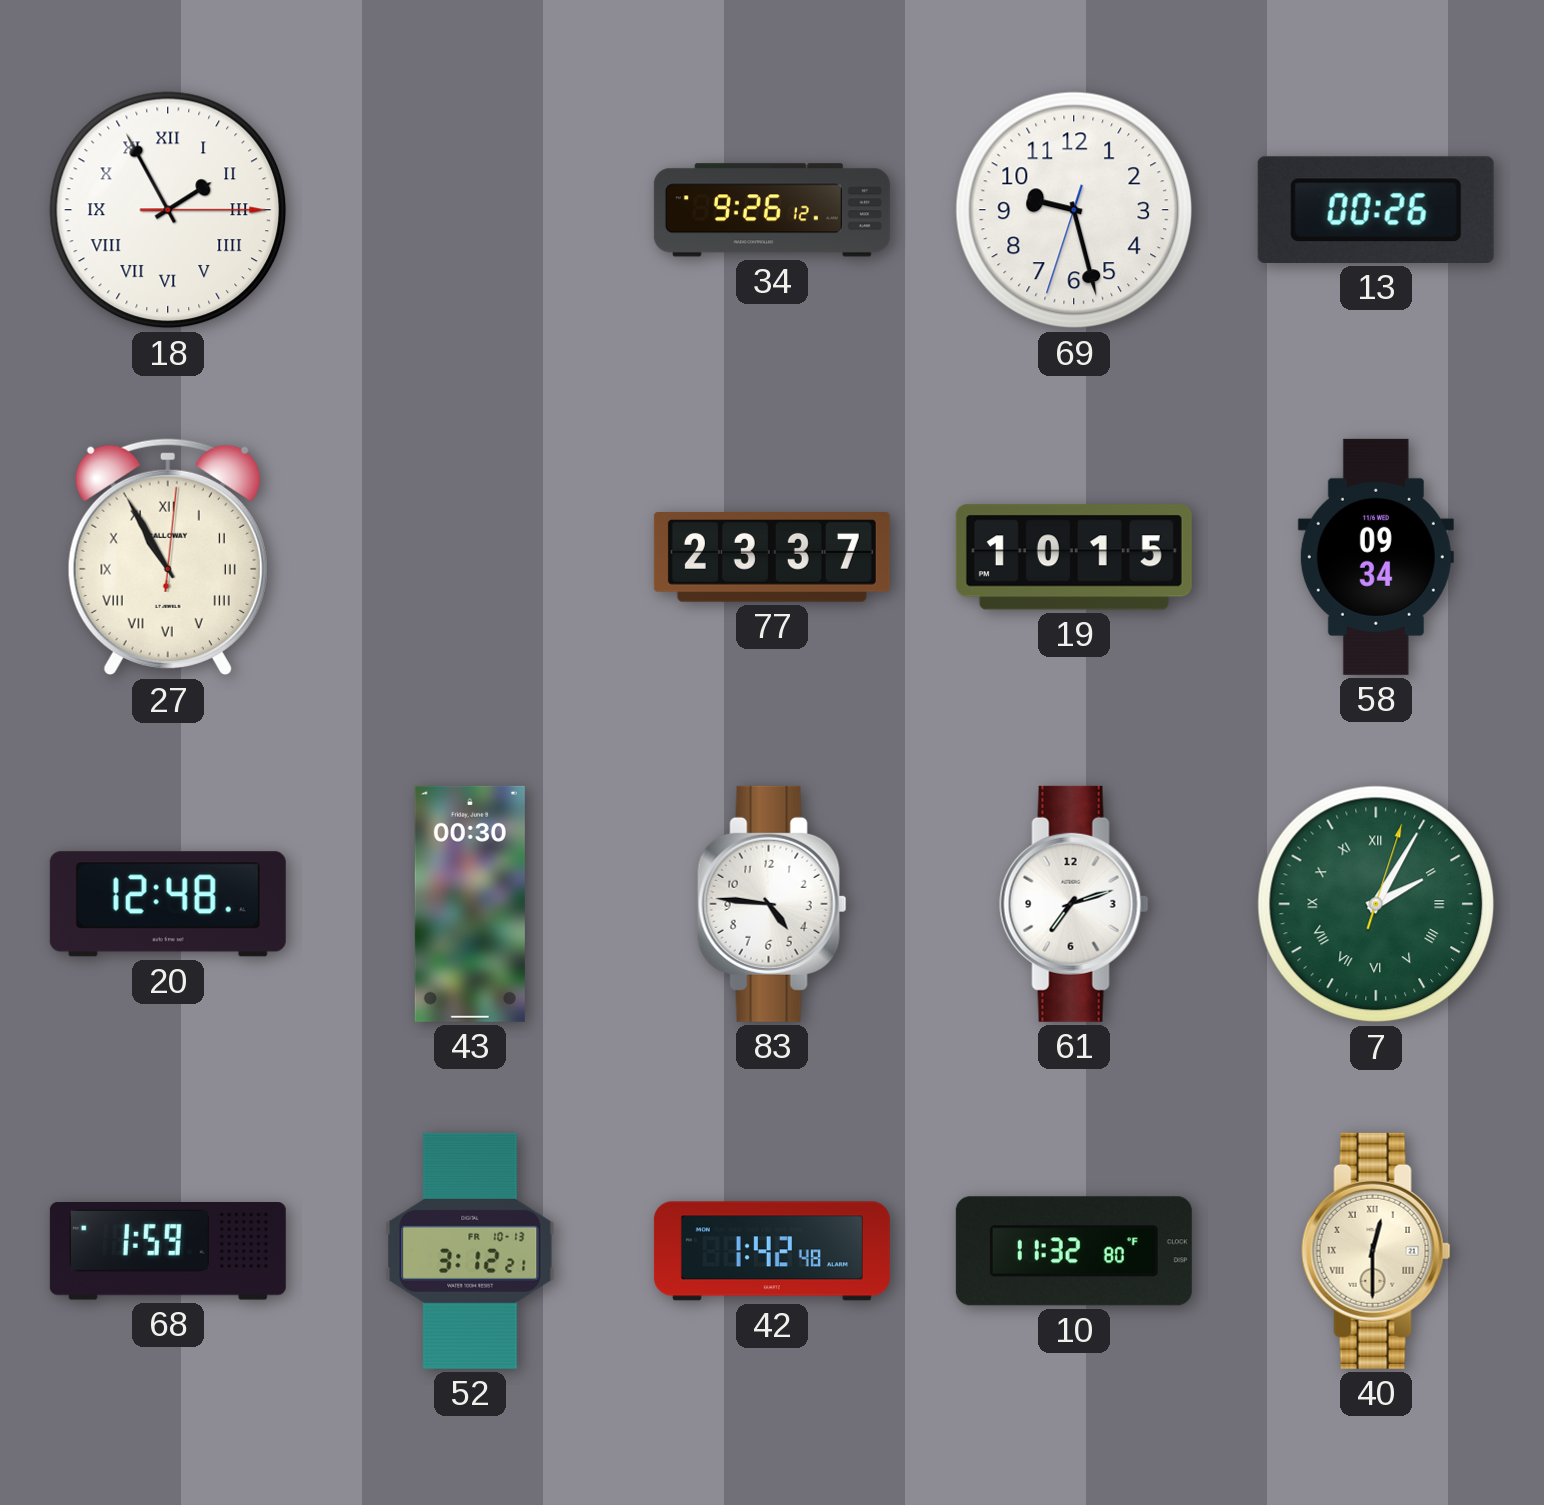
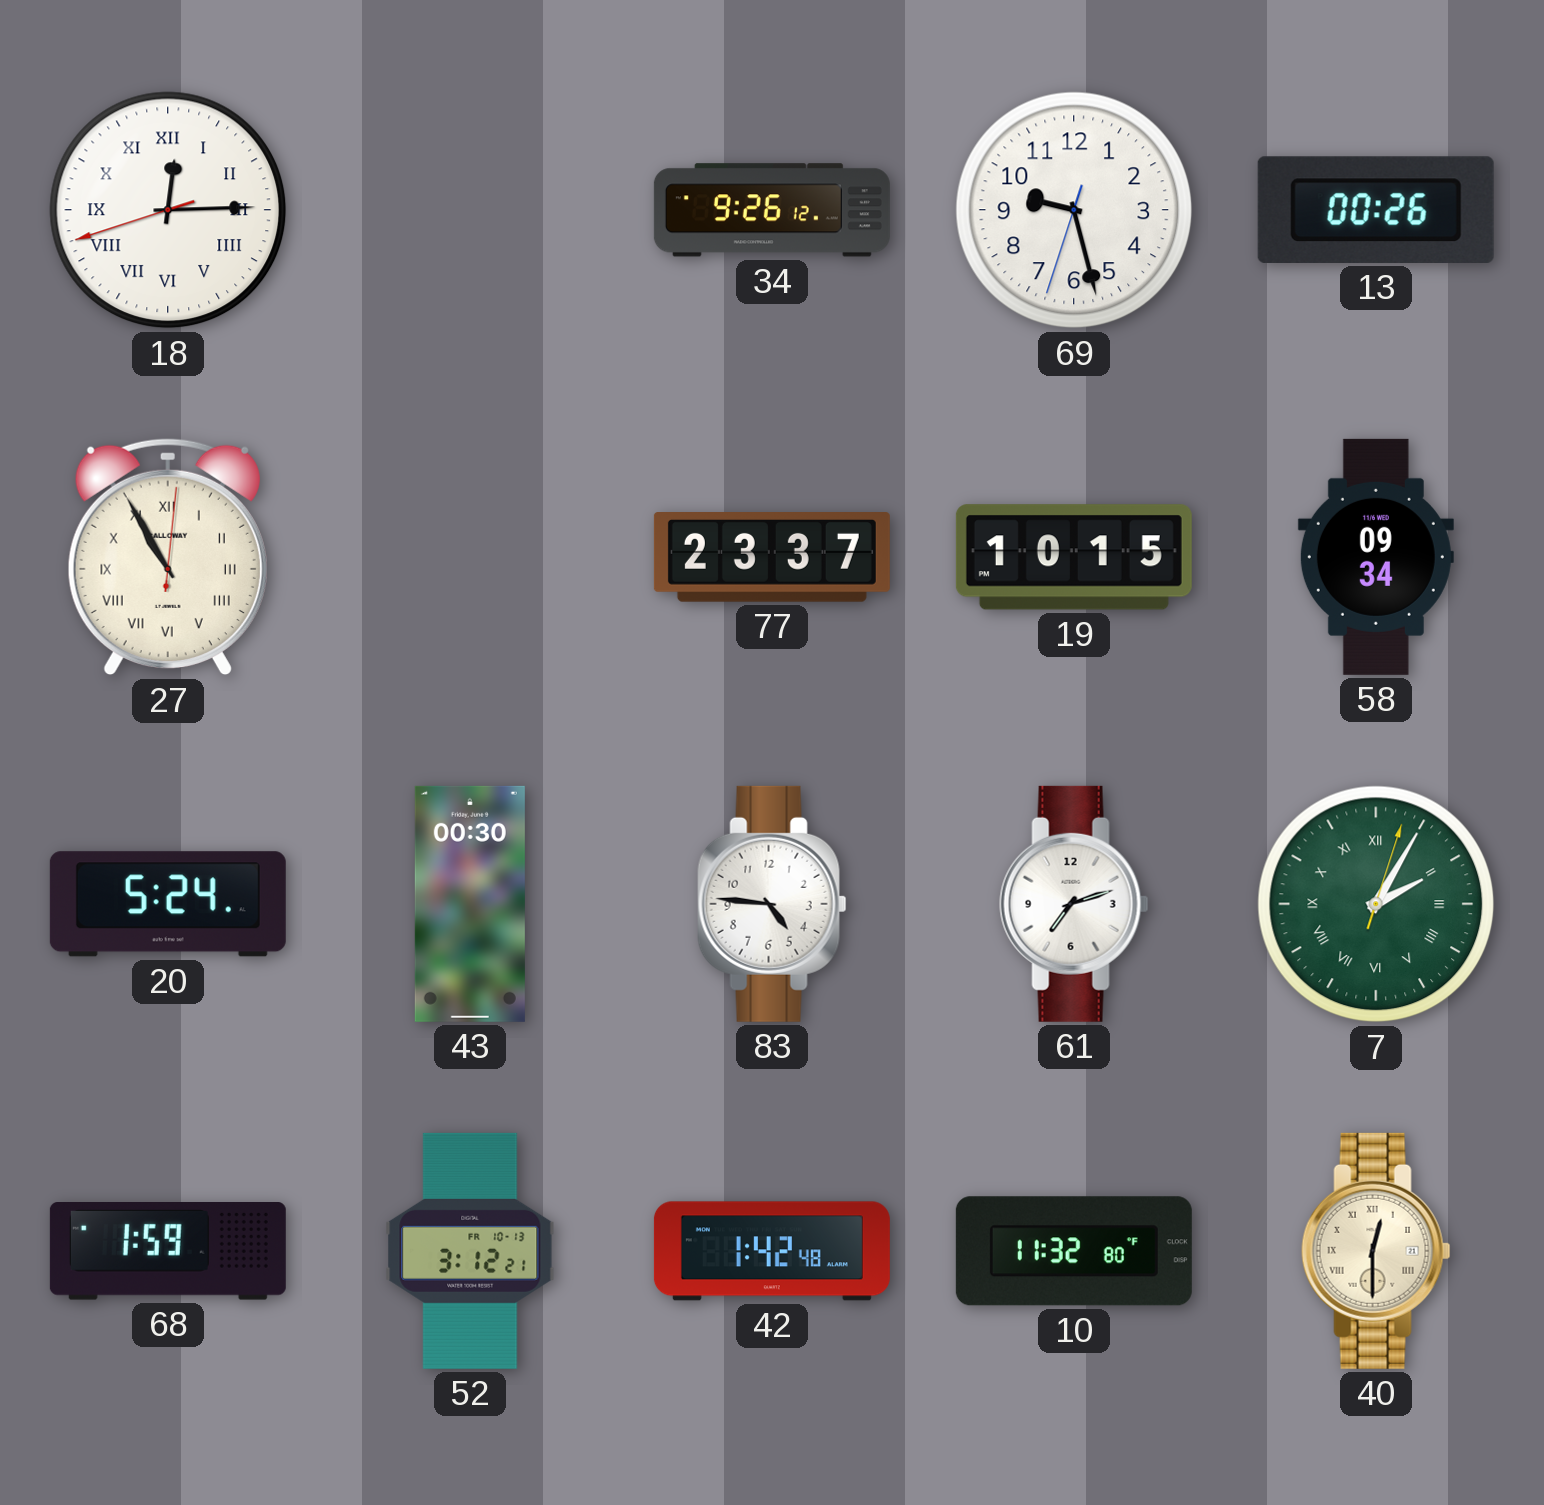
18: 1:55 -> 12:14
20: 12:48 -> 5:24
